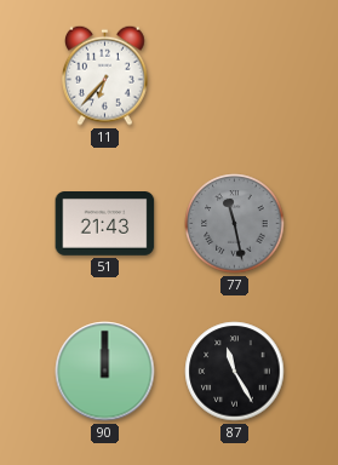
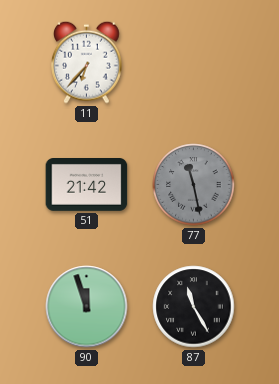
51: 21:43 -> 21:42
90: 12:00 -> 11:57
